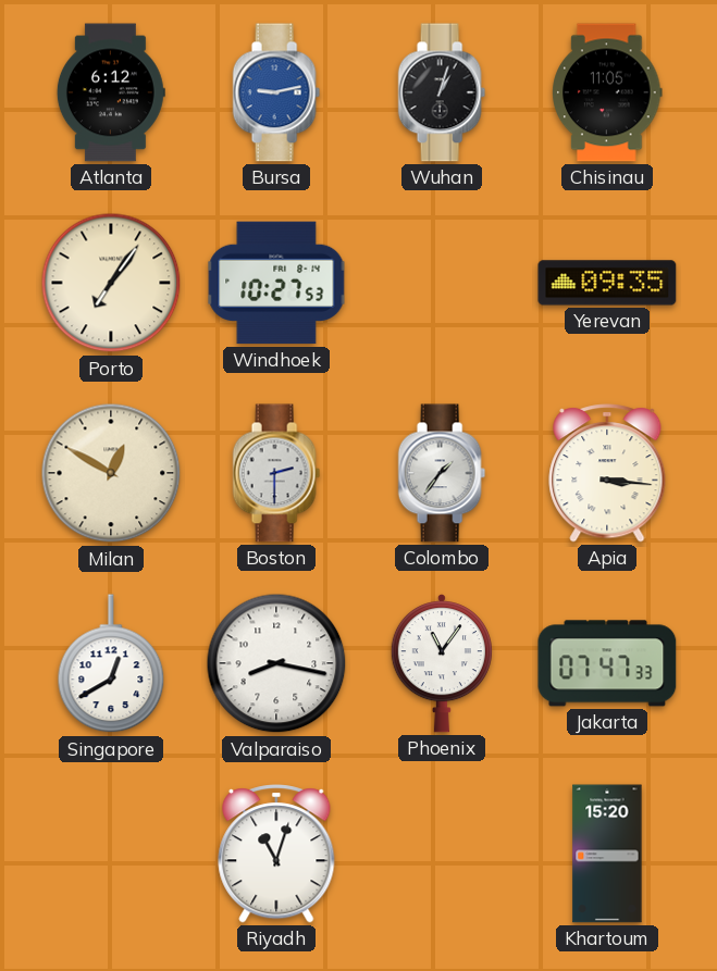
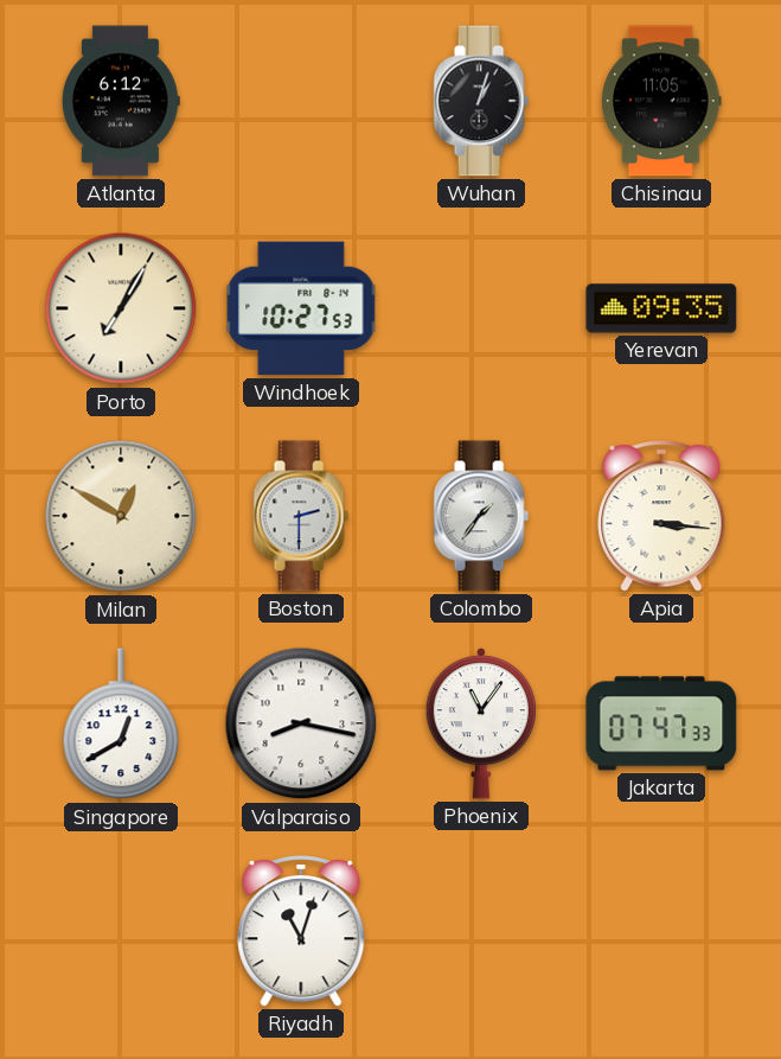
Bursa: 9:13 -> none
Porto: 7:06 -> 7:05
Khartoum: 15:20 -> none
